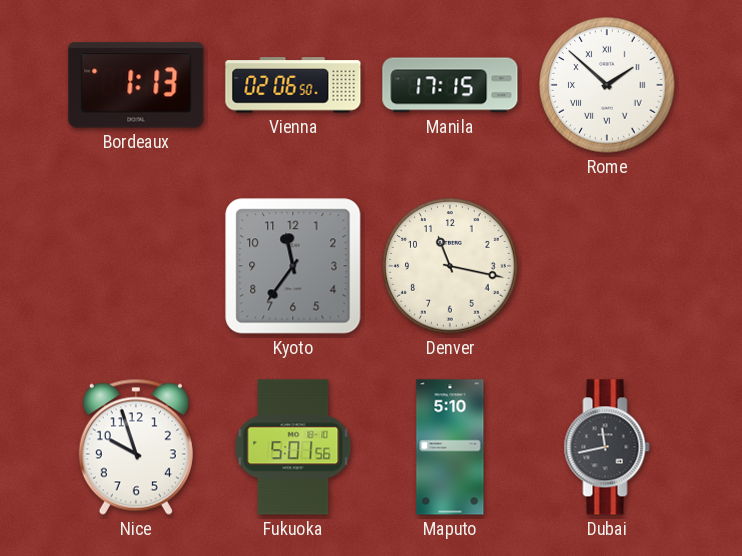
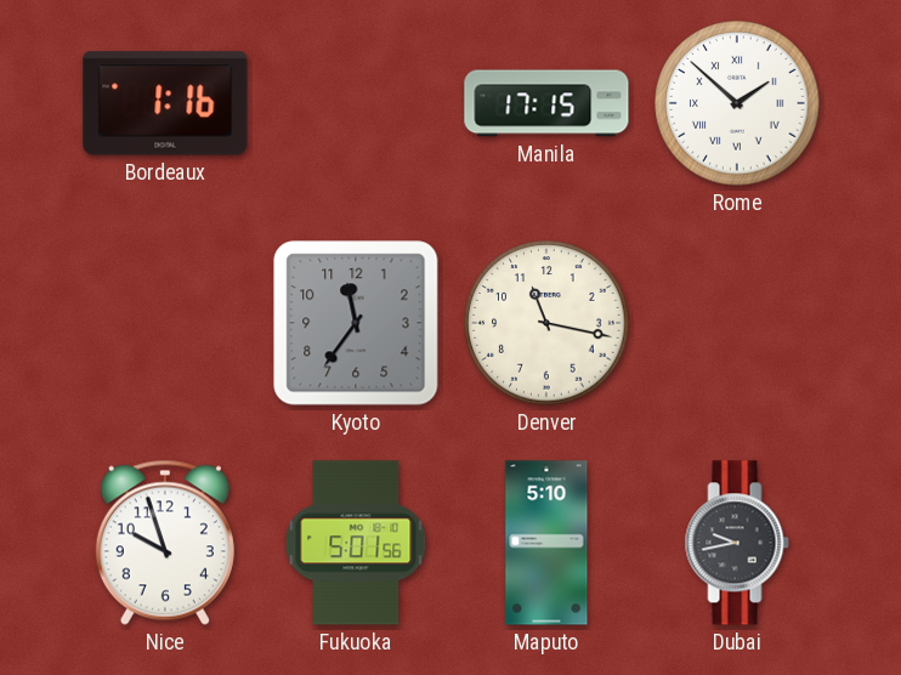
Bordeaux: 1:13 -> 1:16
Vienna: 02:06 -> none
Dubai: 11:43 -> 9:43
